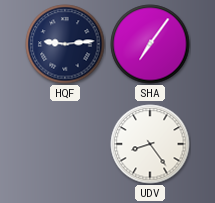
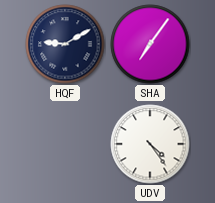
HQF: 9:14 -> 9:10
UDV: 8:24 -> 4:24
